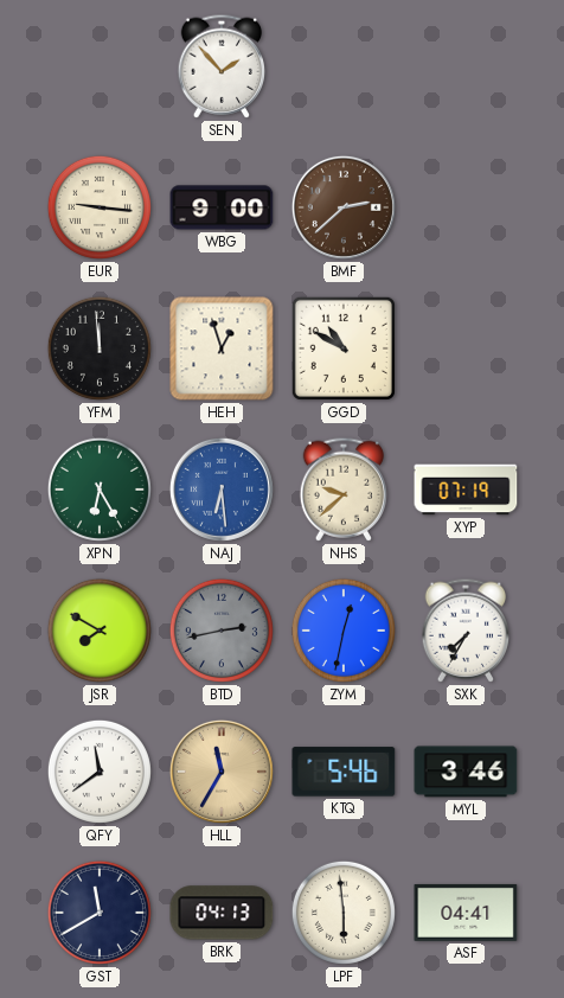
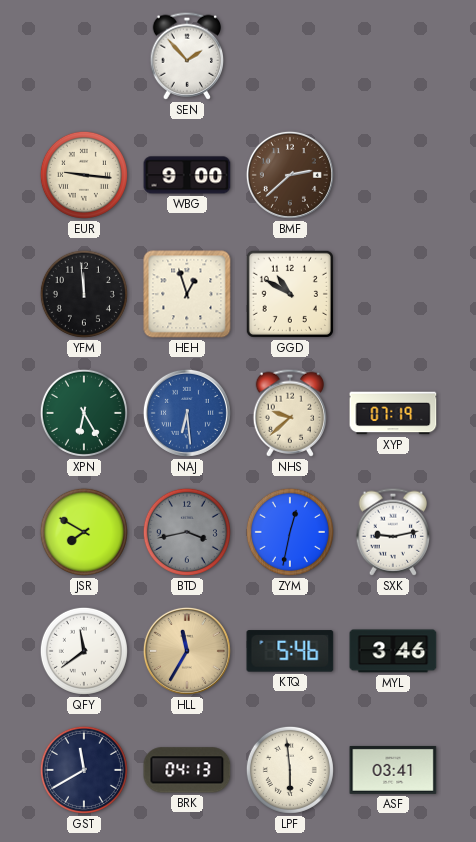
BTD: 2:43 -> 3:43
SXK: 7:35 -> 9:13
ASF: 04:41 -> 03:41
